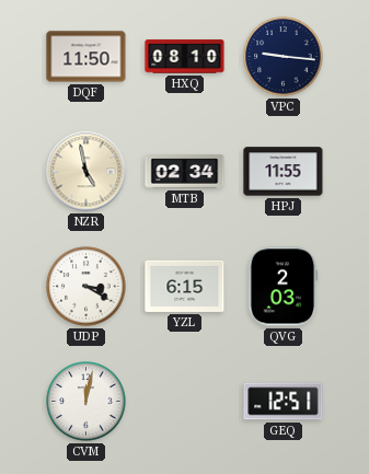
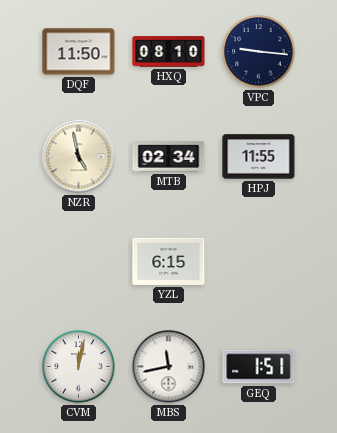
UDP: 3:20 -> none
QVG: 2:03 -> none
MBS: none -> 11:43
GEQ: 12:51 -> 1:51
